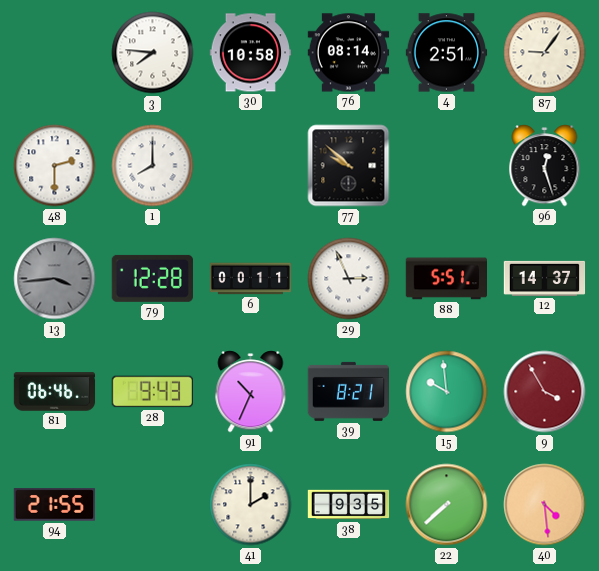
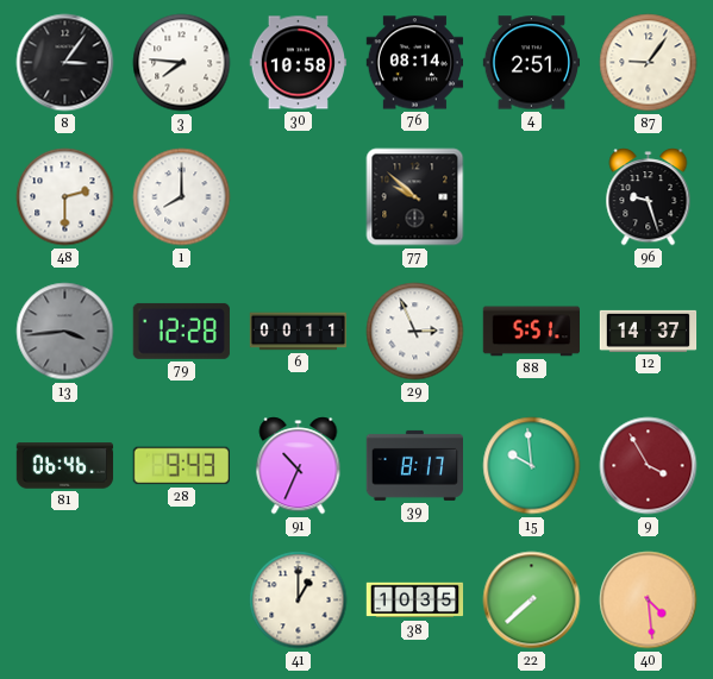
8: none -> 3:06
96: 12:27 -> 9:27
39: 8:21 -> 8:17
94: 21:55 -> none
41: 2:00 -> 1:00
38: 9:35 -> 10:35
